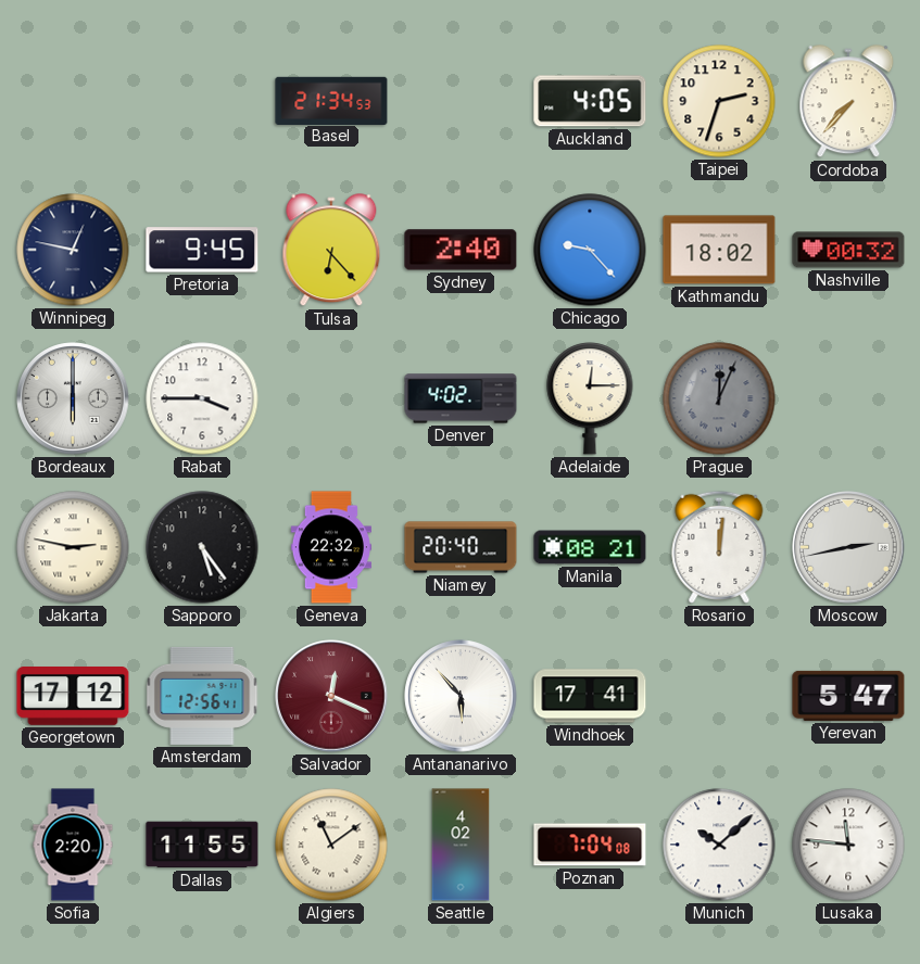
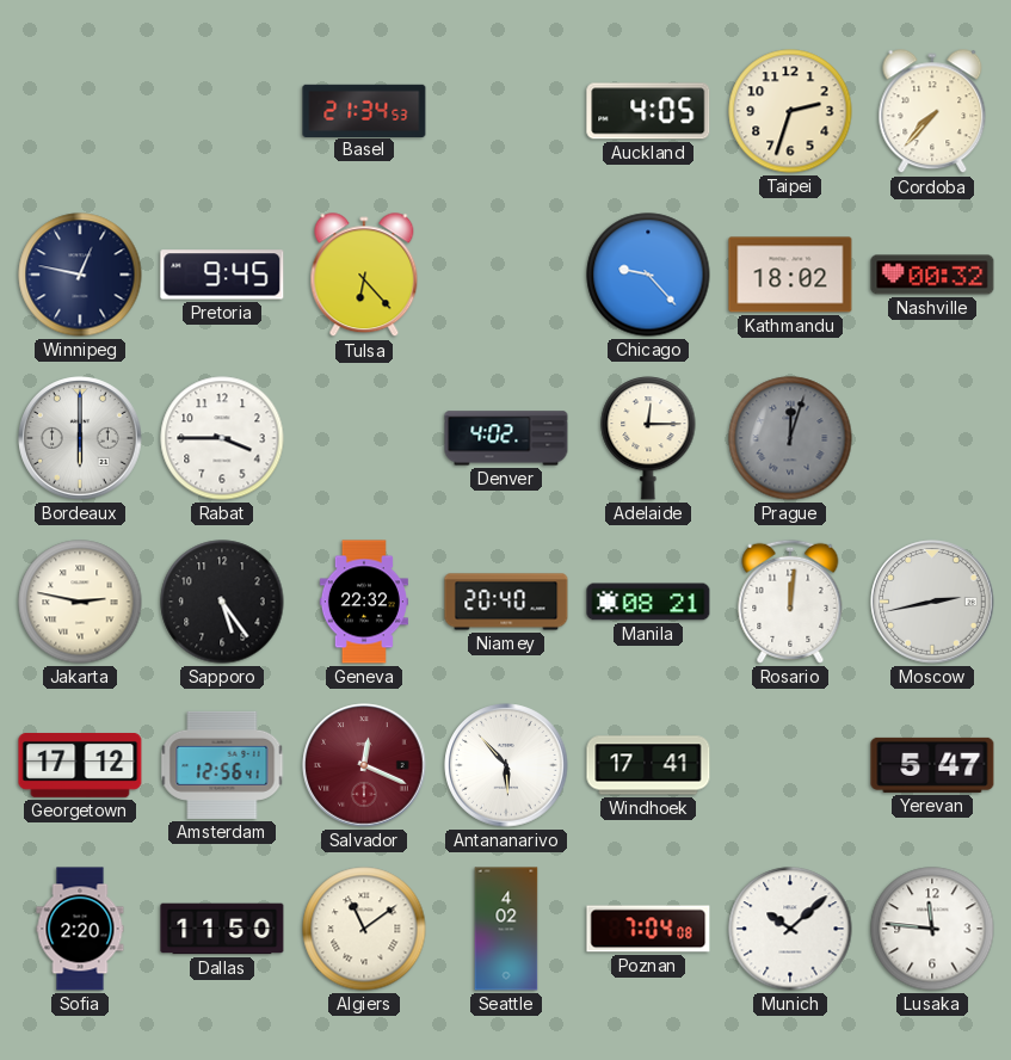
Sydney: 2:40 -> none
Prague: 12:04 -> 12:03
Dallas: 11:55 -> 11:50
